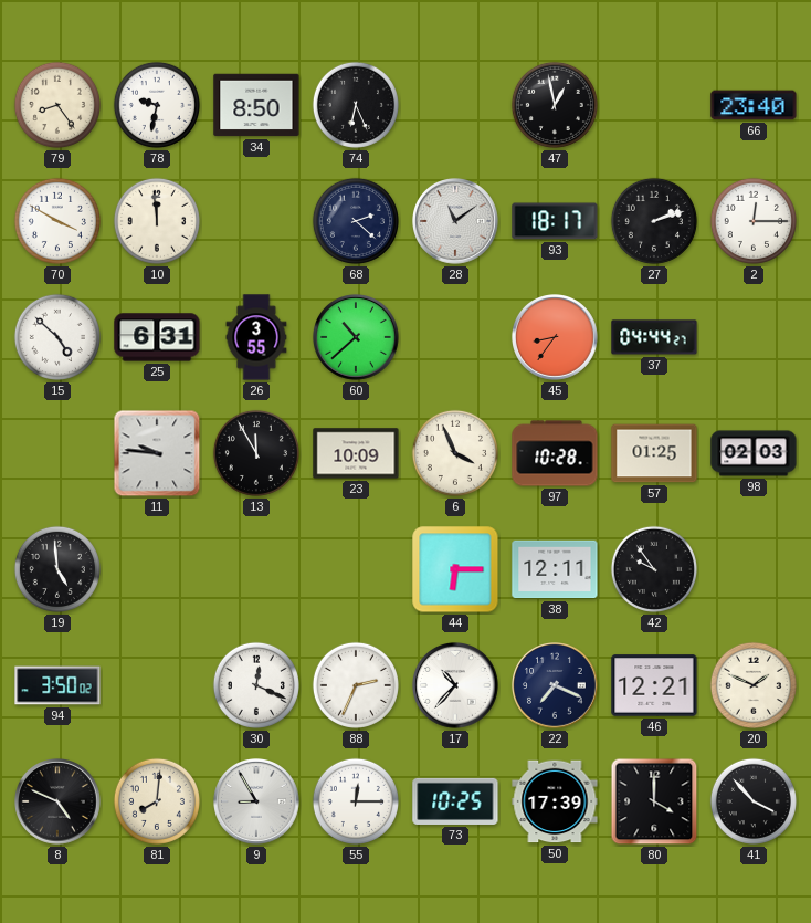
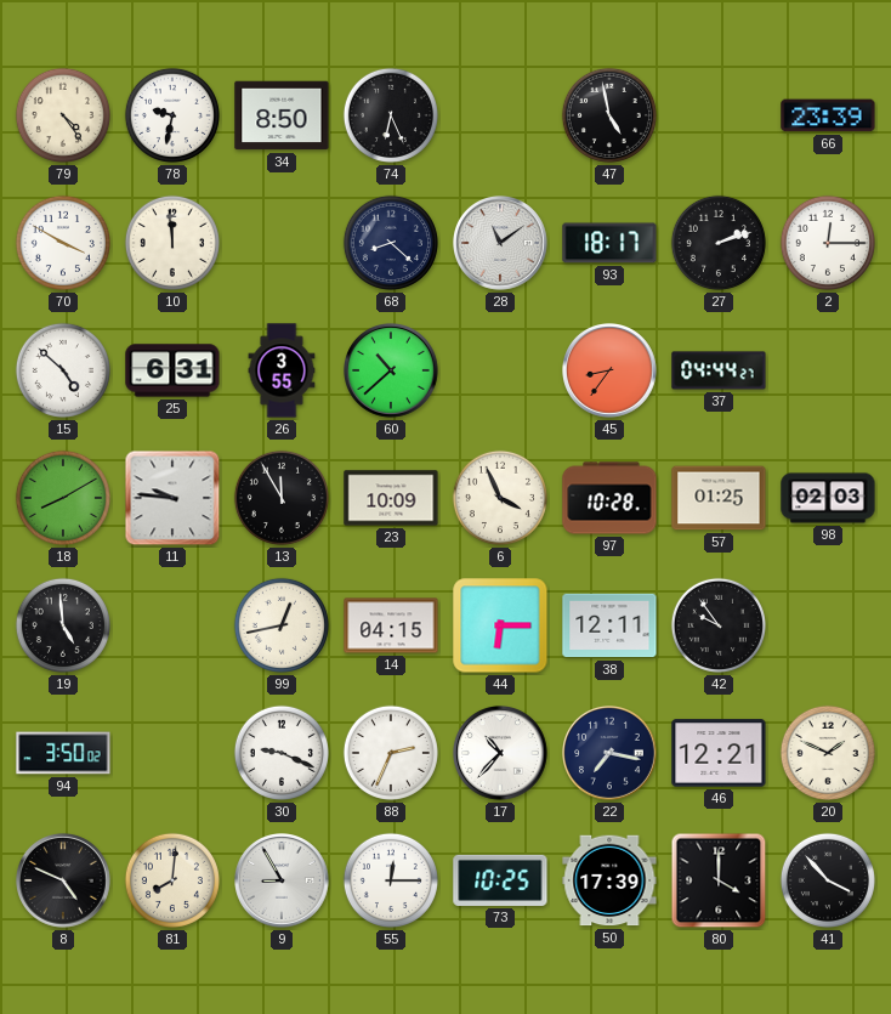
79: 8:24 -> 4:24
47: 12:58 -> 4:58
66: 23:40 -> 23:39
68: 2:22 -> 8:22
18: none -> 8:10
99: none -> 12:43
14: none -> 04:15
30: 12:19 -> 9:19
22: 7:19 -> 7:17
